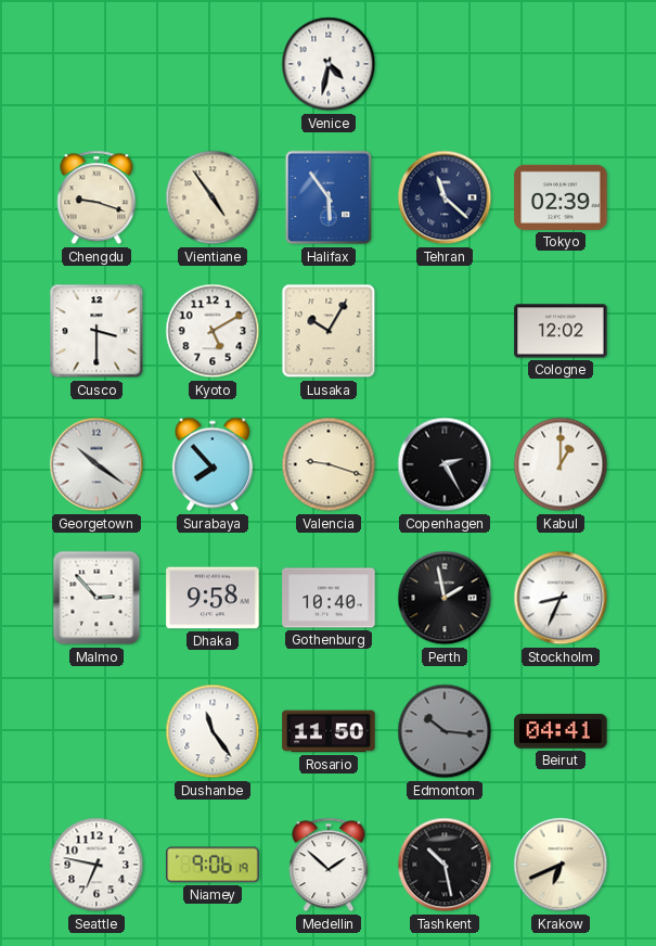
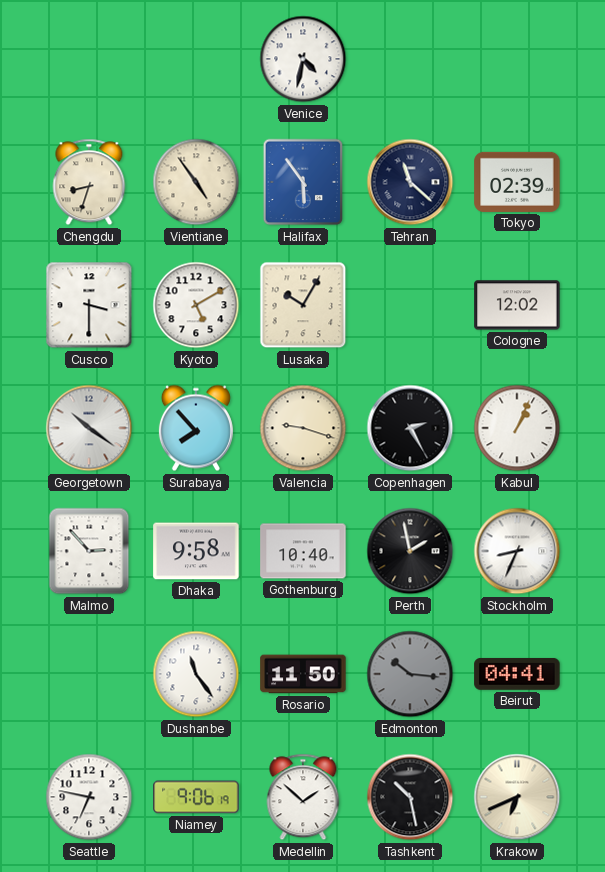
Chengdu: 9:18 -> 8:33
Kabul: 1:00 -> 1:04
